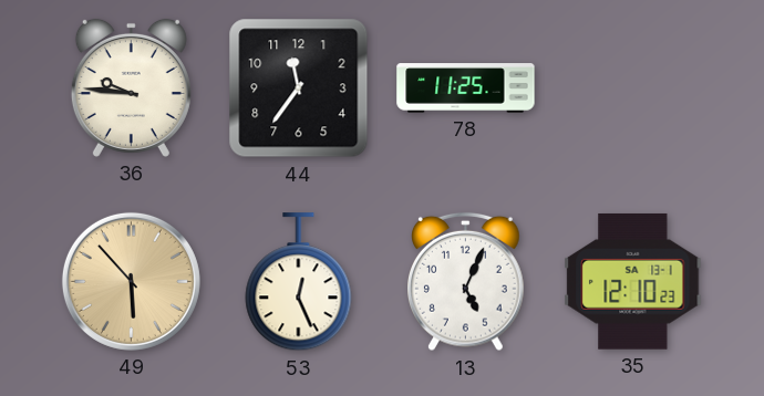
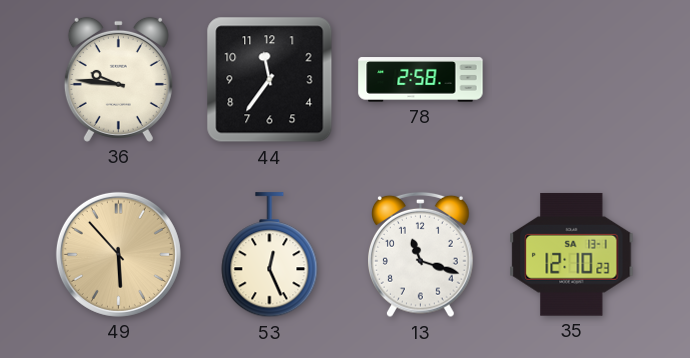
78: 11:25 -> 2:58
13: 5:04 -> 11:18
